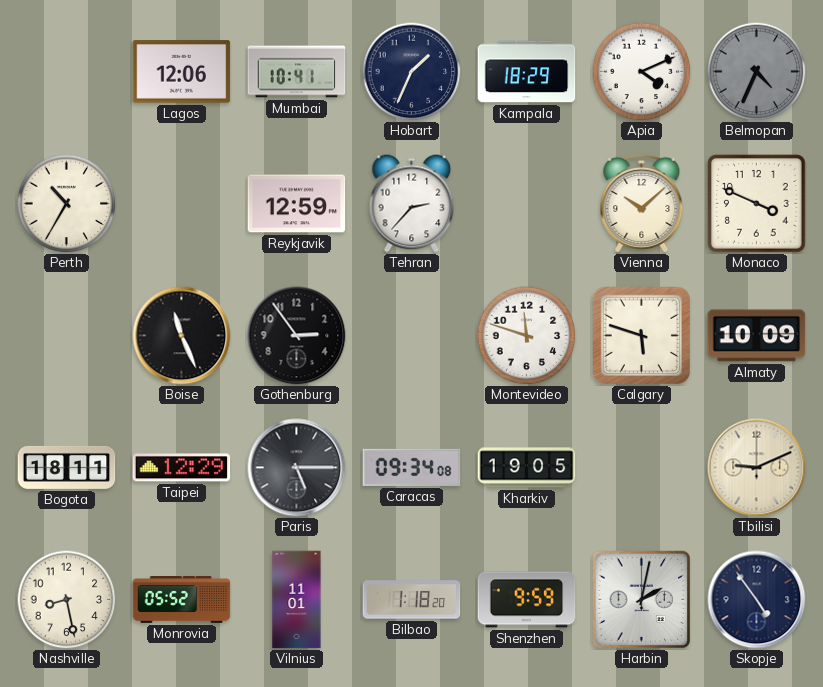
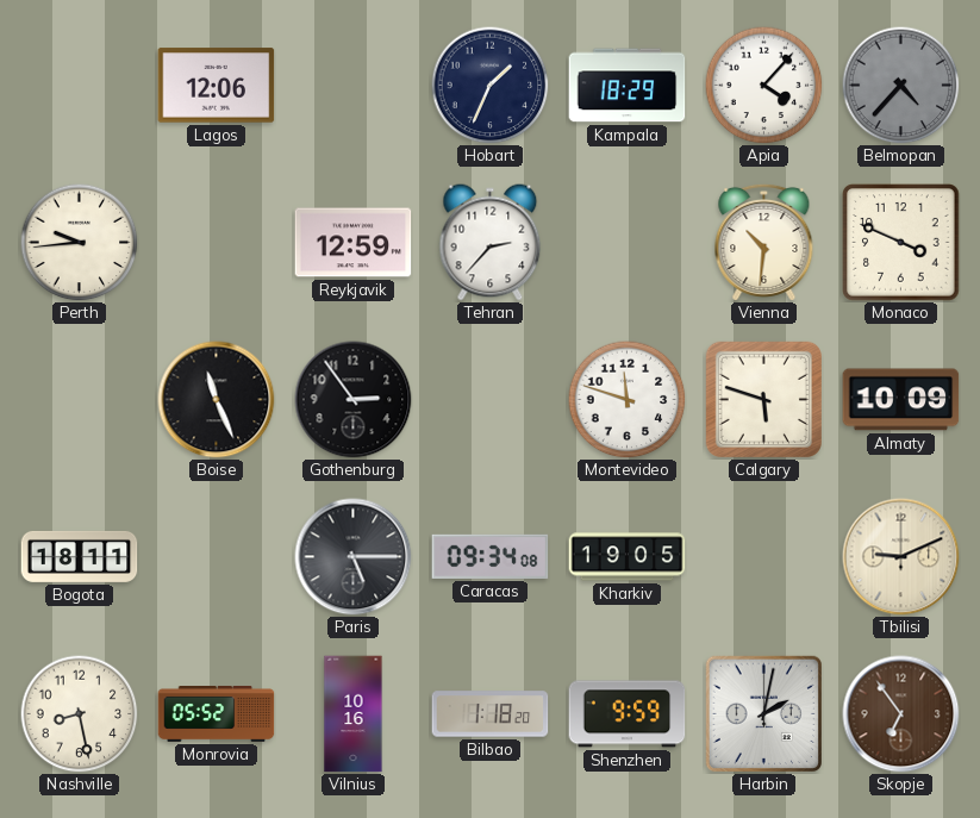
Mumbai: 10:41 -> none
Apia: 4:11 -> 4:07
Belmopan: 4:34 -> 4:37
Perth: 10:35 -> 9:44
Vienna: 10:08 -> 10:31
Taipei: 12:29 -> none
Vilnius: 11:01 -> 10:16
Skopje: 4:54 -> 6:54
Skopje dial: navy -> brown
